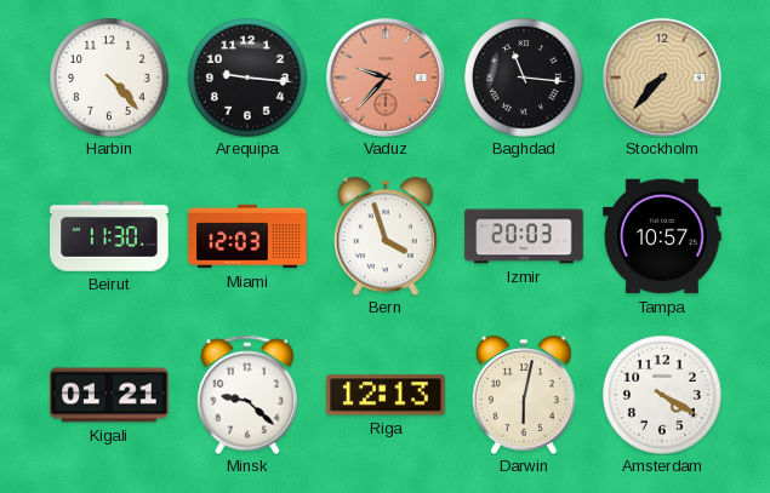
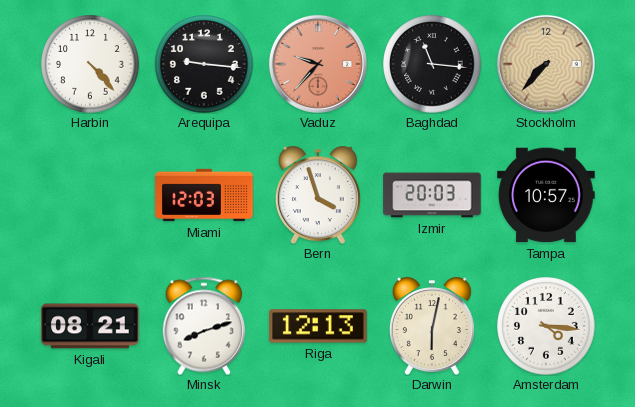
Beirut: 11:30 -> none
Kigali: 01:21 -> 08:21
Minsk: 9:22 -> 8:12
Amsterdam: 4:20 -> 4:16
